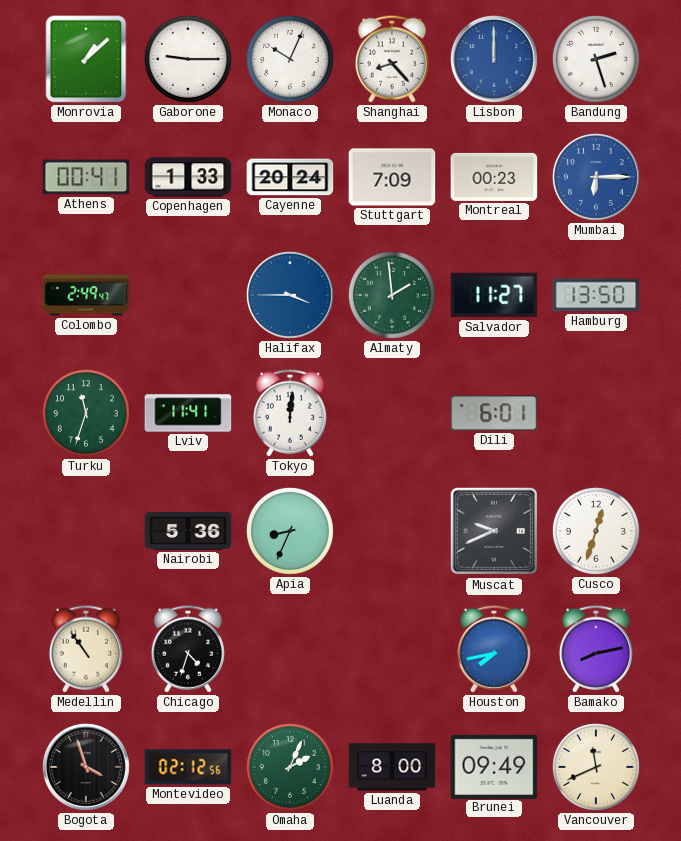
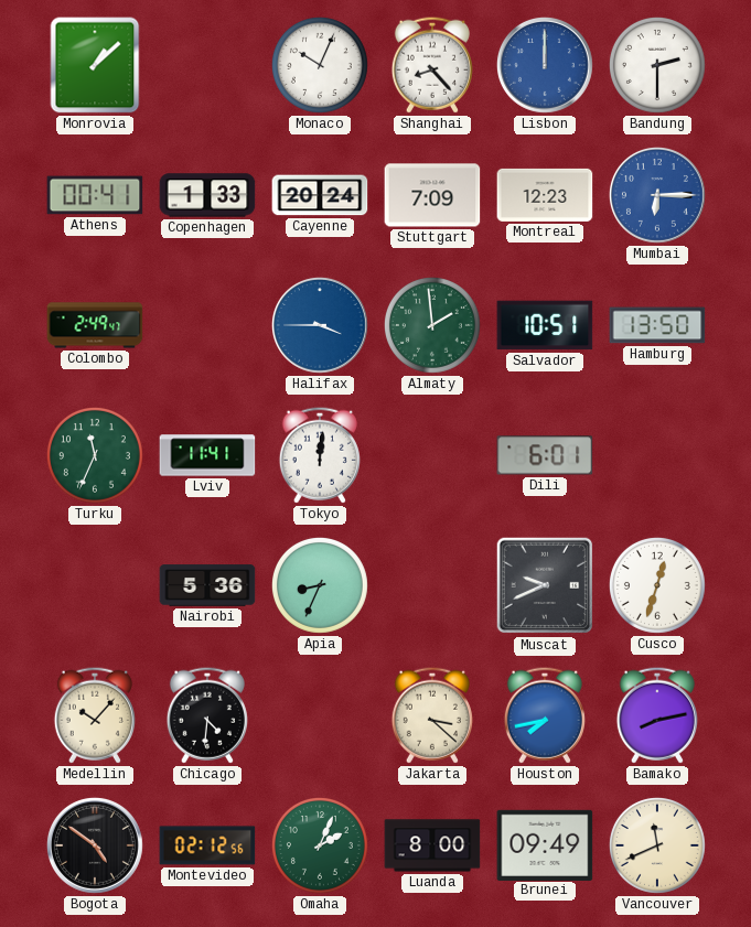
Gaborone: 9:15 -> none
Bandung: 2:27 -> 2:30
Montreal: 00:23 -> 12:23
Salvador: 11:27 -> 10:51
Turku: 11:33 -> 11:34
Medellin: 10:54 -> 10:07
Chicago: 4:33 -> 4:31
Jakarta: none -> 3:22
Bogota: 3:57 -> 4:51
